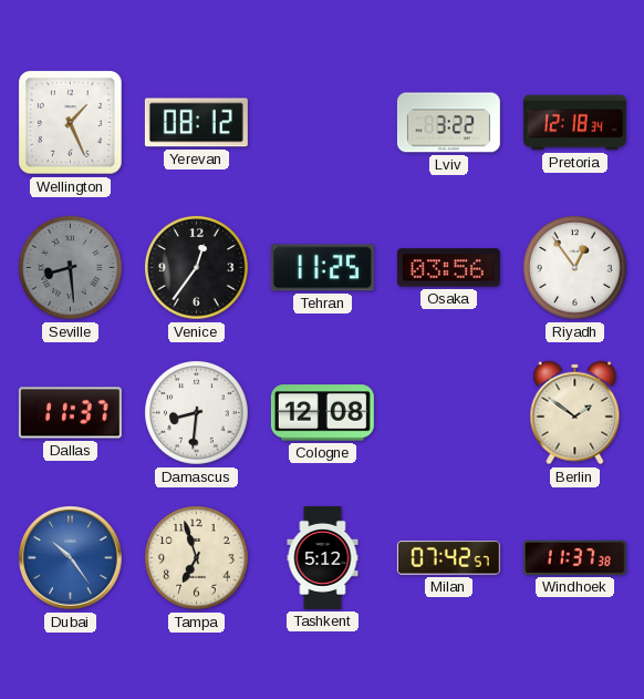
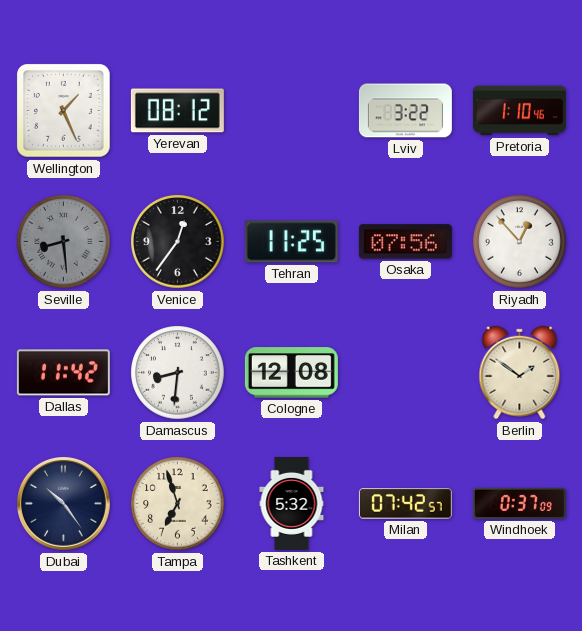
Pretoria: 12:18 -> 1:10
Osaka: 03:56 -> 07:56
Riyadh: 12:54 -> 12:53
Dallas: 11:37 -> 11:42
Dubai dial: blue -> navy
Tashkent: 5:12 -> 5:32
Windhoek: 11:37 -> 0:37
